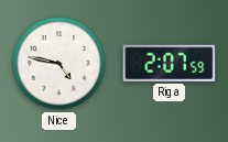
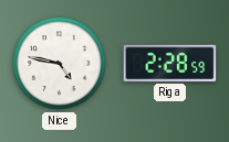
Riga: 2:07 -> 2:28
